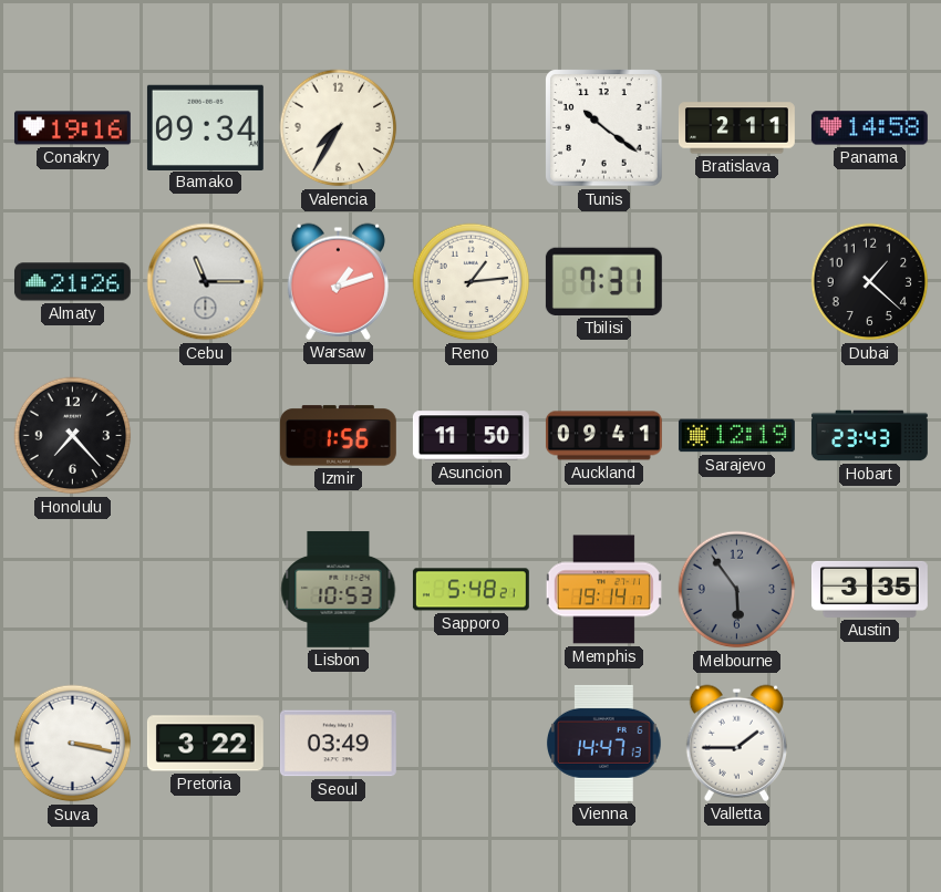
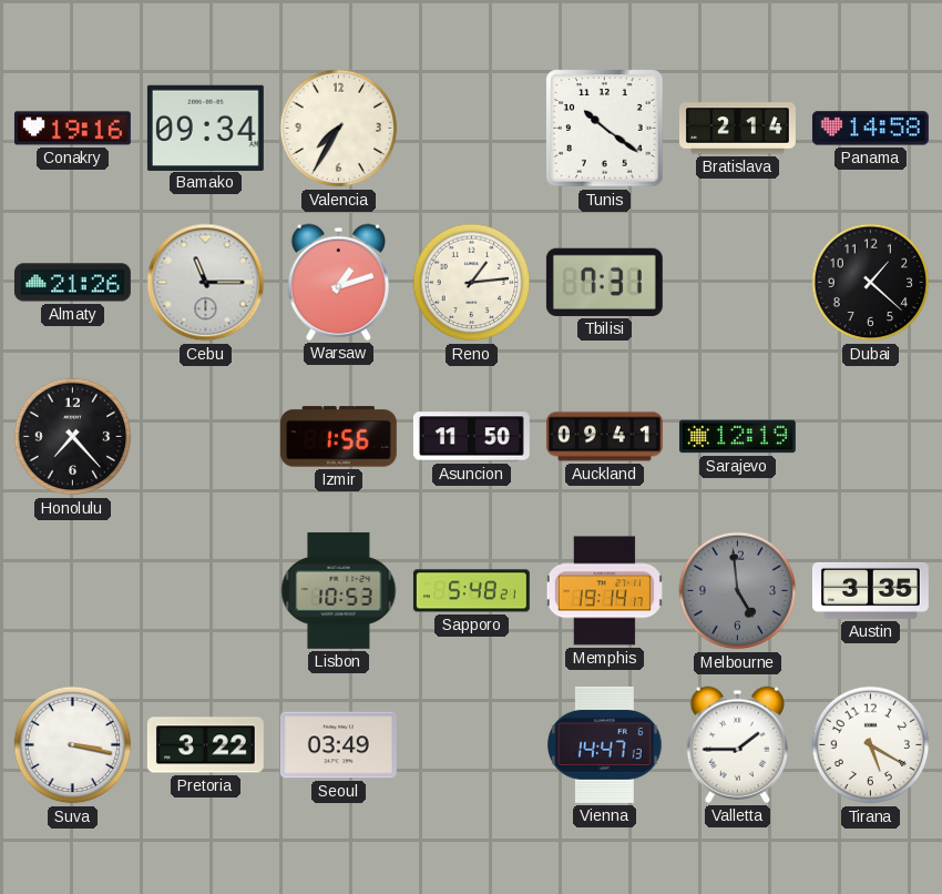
Bratislava: 2:11 -> 2:14
Hobart: 23:43 -> none
Melbourne: 5:54 -> 4:59
Tirana: none -> 5:20
